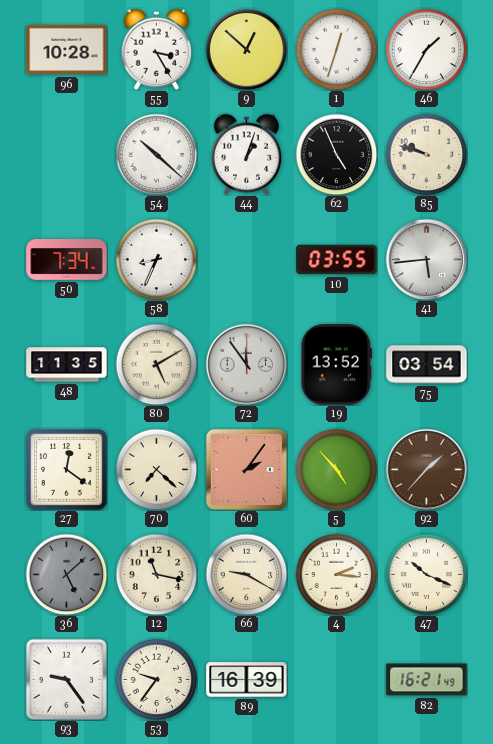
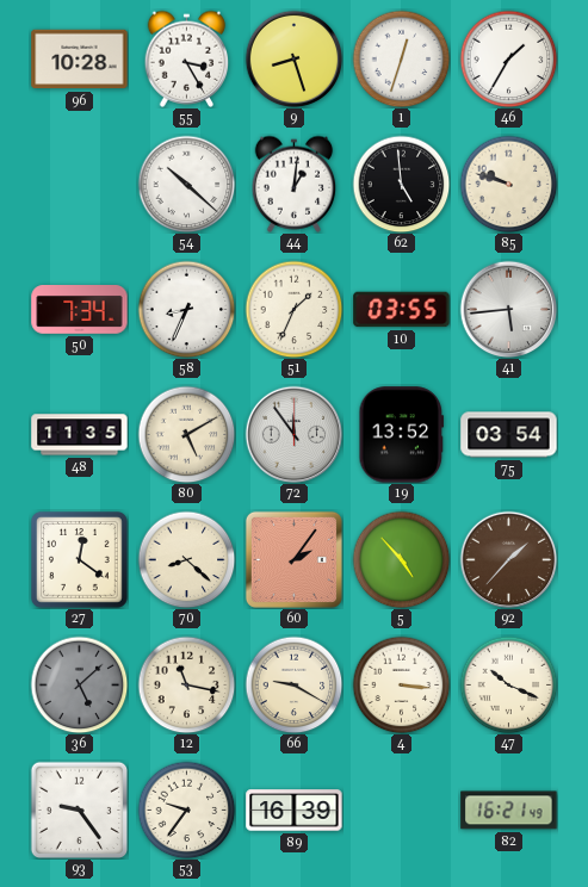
9: 12:52 -> 8:27
44: 1:03 -> 1:01
62: 4:56 -> 4:59
51: none -> 1:34
70: 7:22 -> 8:22
4: 2:16 -> 3:16
